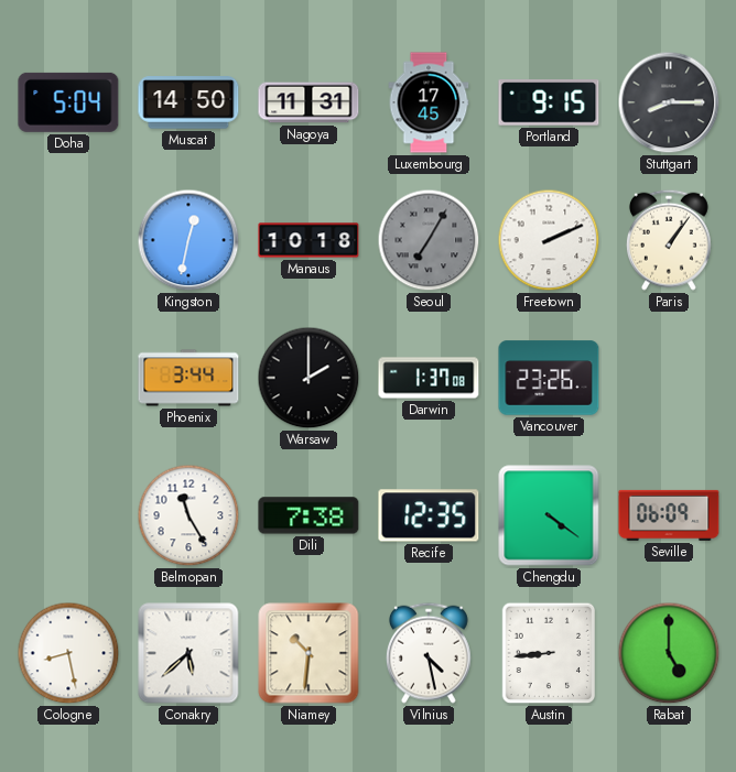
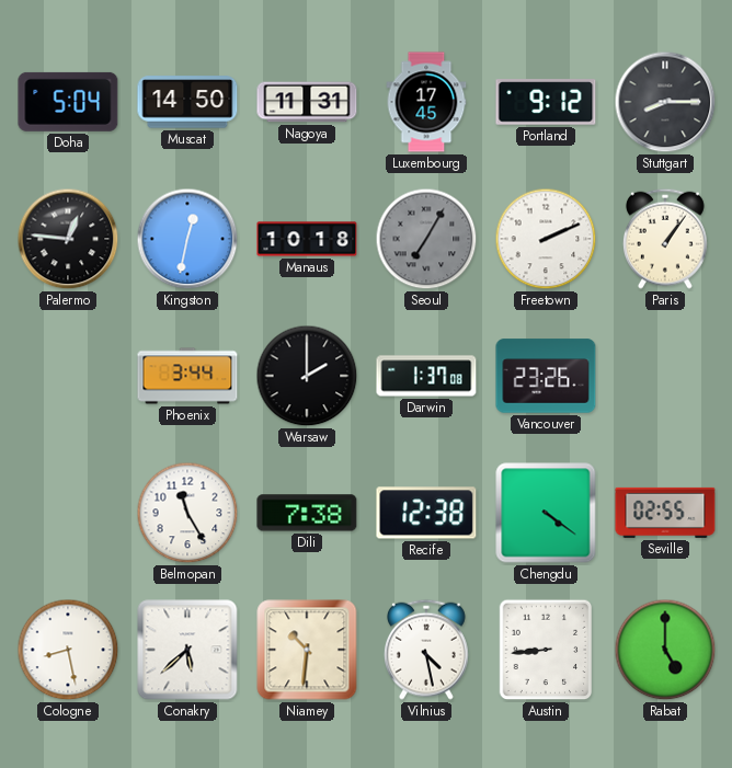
Portland: 9:15 -> 9:12
Palermo: none -> 12:46
Recife: 12:35 -> 12:38
Seville: 06:09 -> 02:55
